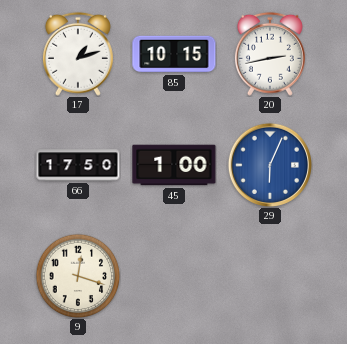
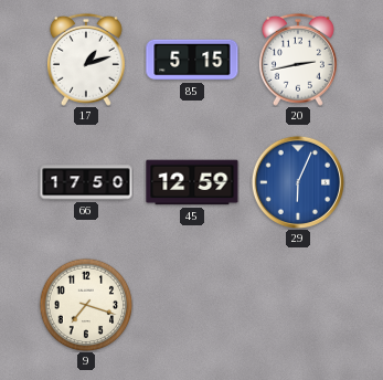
85: 10:15 -> 5:15
45: 1:00 -> 12:59
9: 12:18 -> 7:18
